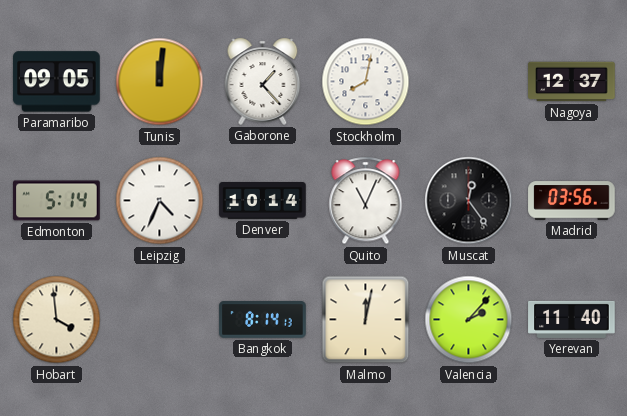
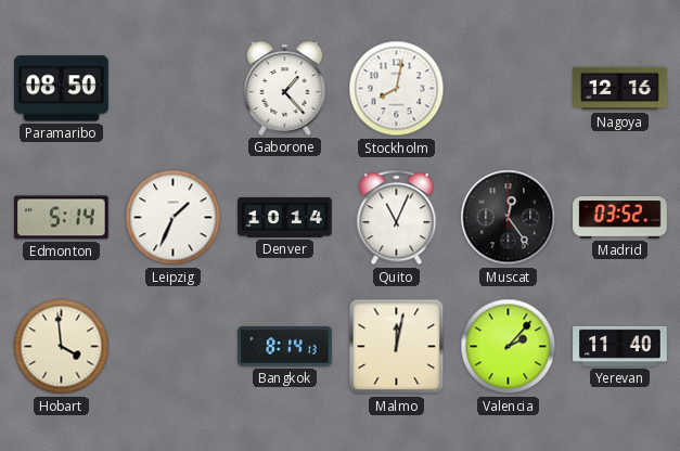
Paramaribo: 09:05 -> 08:50
Tunis: 12:01 -> none
Nagoya: 12:37 -> 12:16
Leipzig: 4:34 -> 1:34
Madrid: 03:56 -> 03:52
